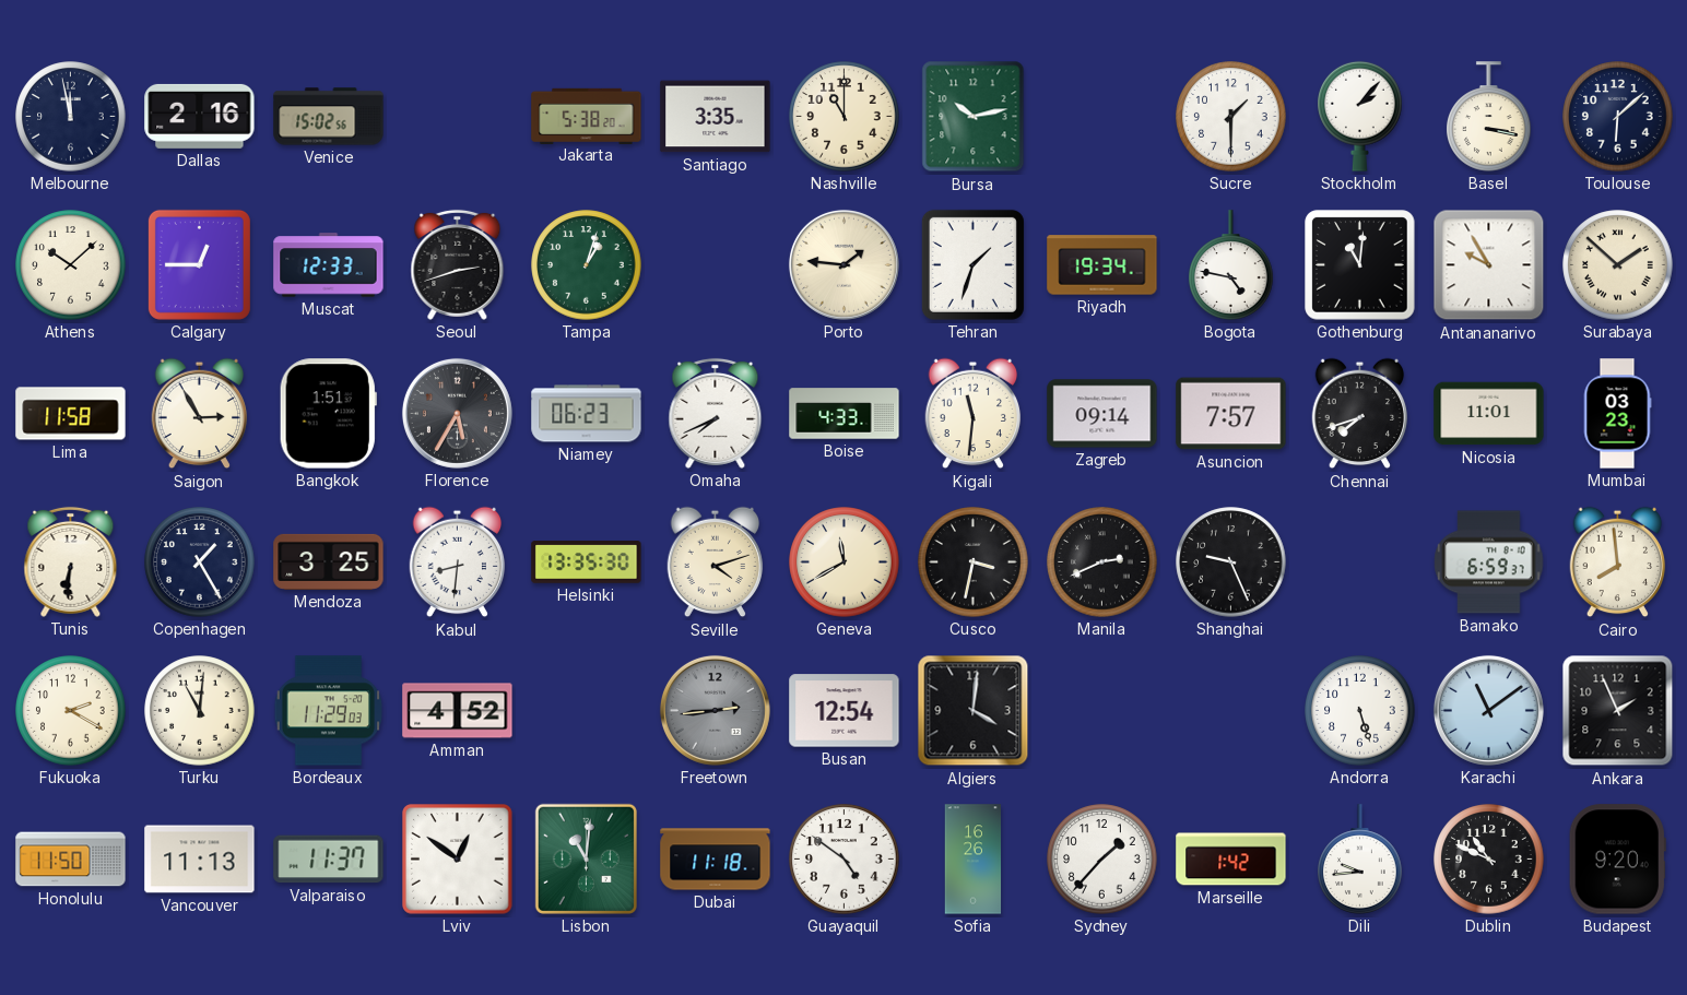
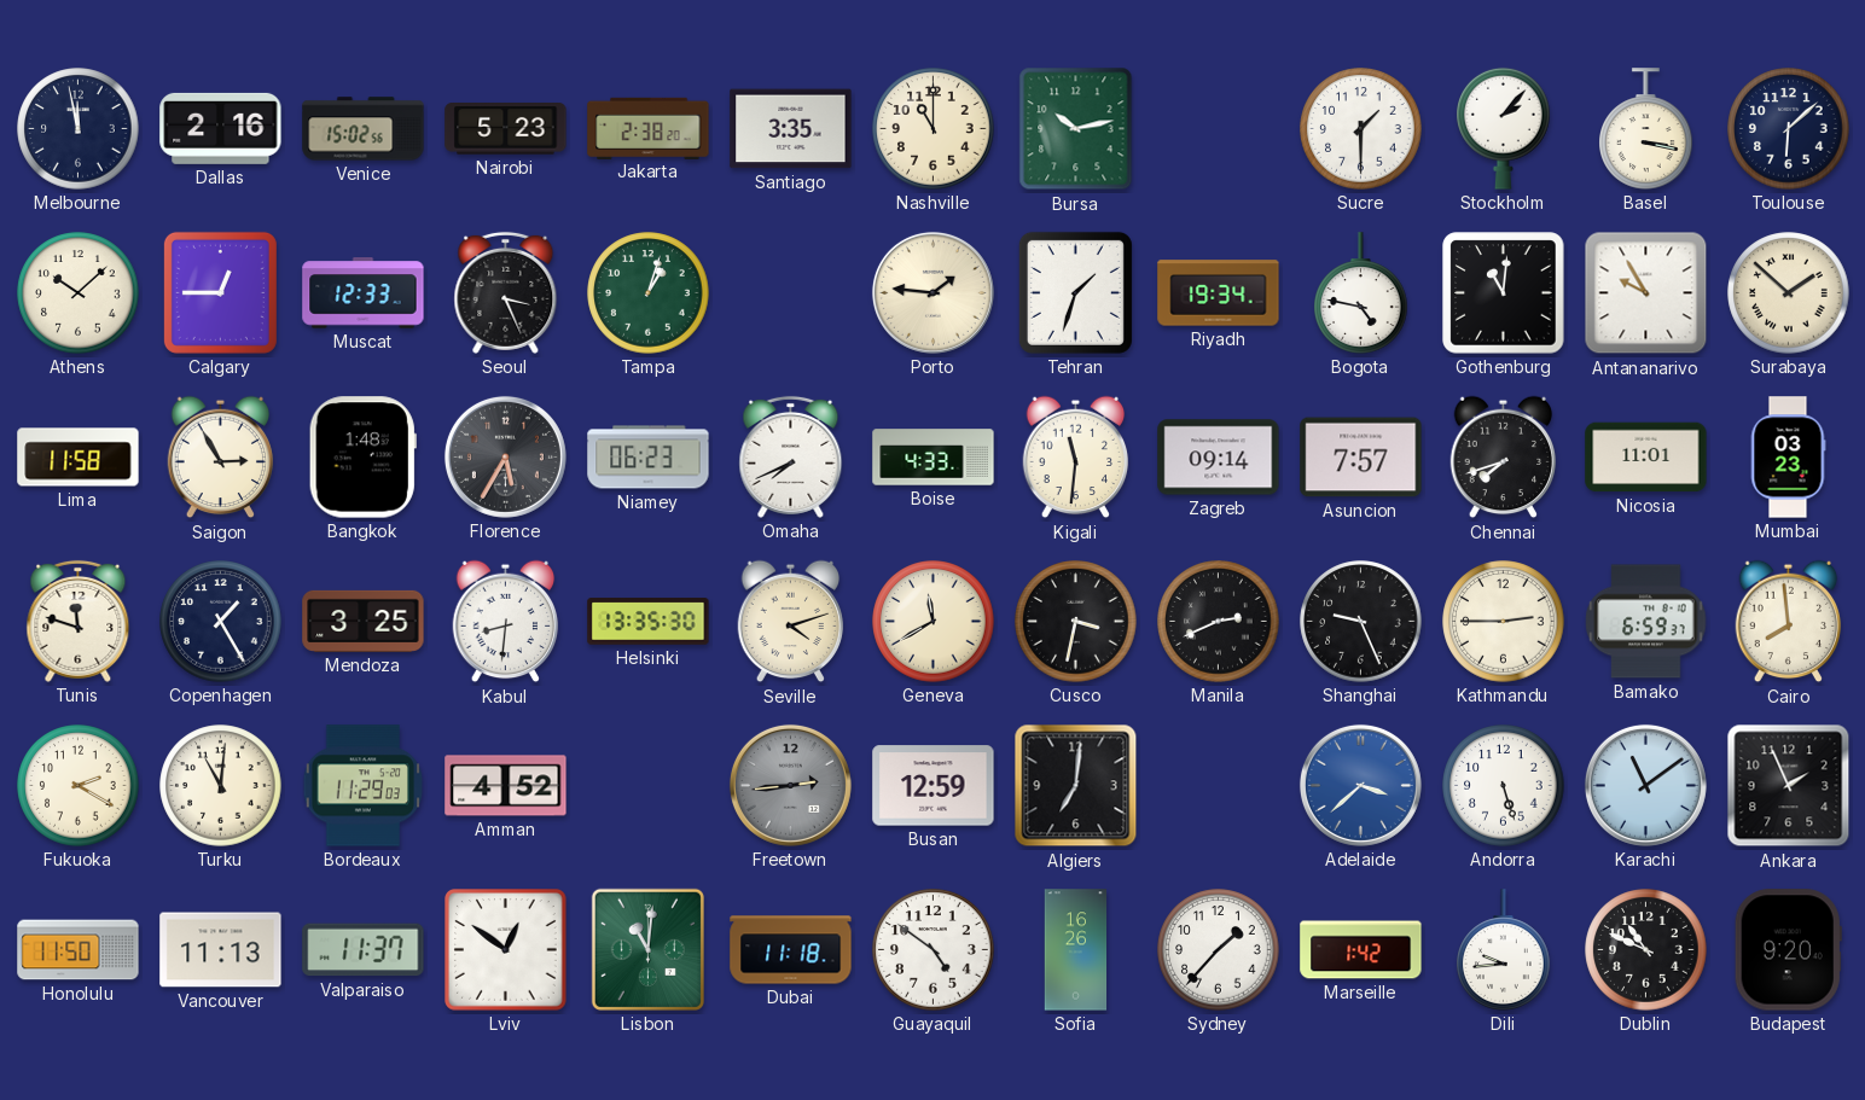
Nairobi: none -> 5:23
Jakarta: 5:38 -> 2:38
Seoul: 2:42 -> 3:26
Bangkok: 1:51 -> 1:48
Tunis: 6:31 -> 11:48
Kathmandu: none -> 2:45
Busan: 12:54 -> 12:59
Algiers: 4:01 -> 7:01
Adelaide: none -> 3:38
